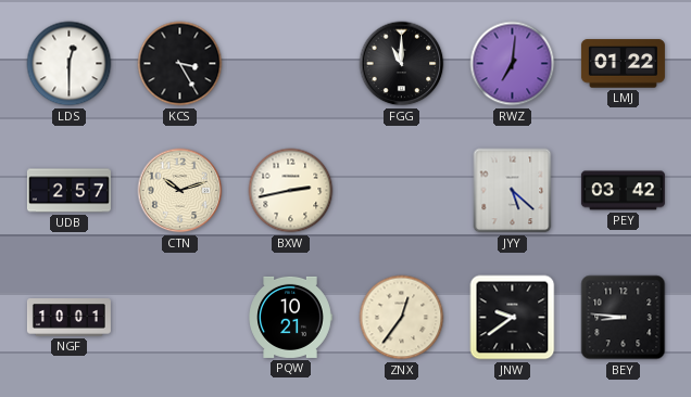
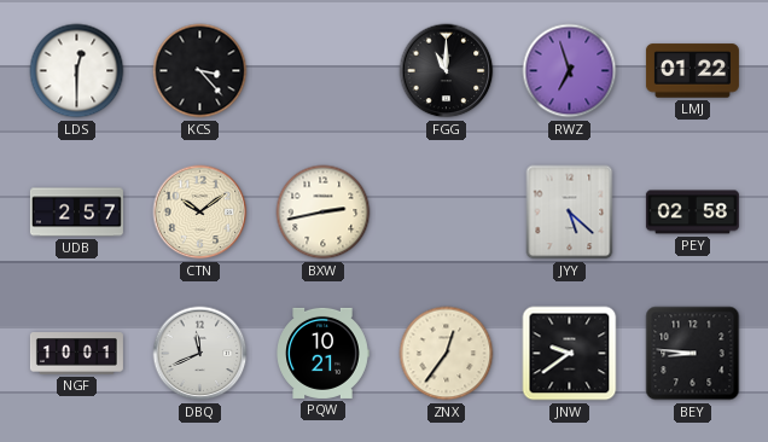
KCS: 3:25 -> 3:23
RWZ: 7:01 -> 6:57
CTN: 10:12 -> 10:09
PEY: 03:42 -> 02:58
DBQ: none -> 11:41
